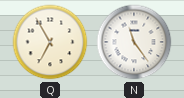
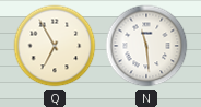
N: 11:24 -> 11:29
